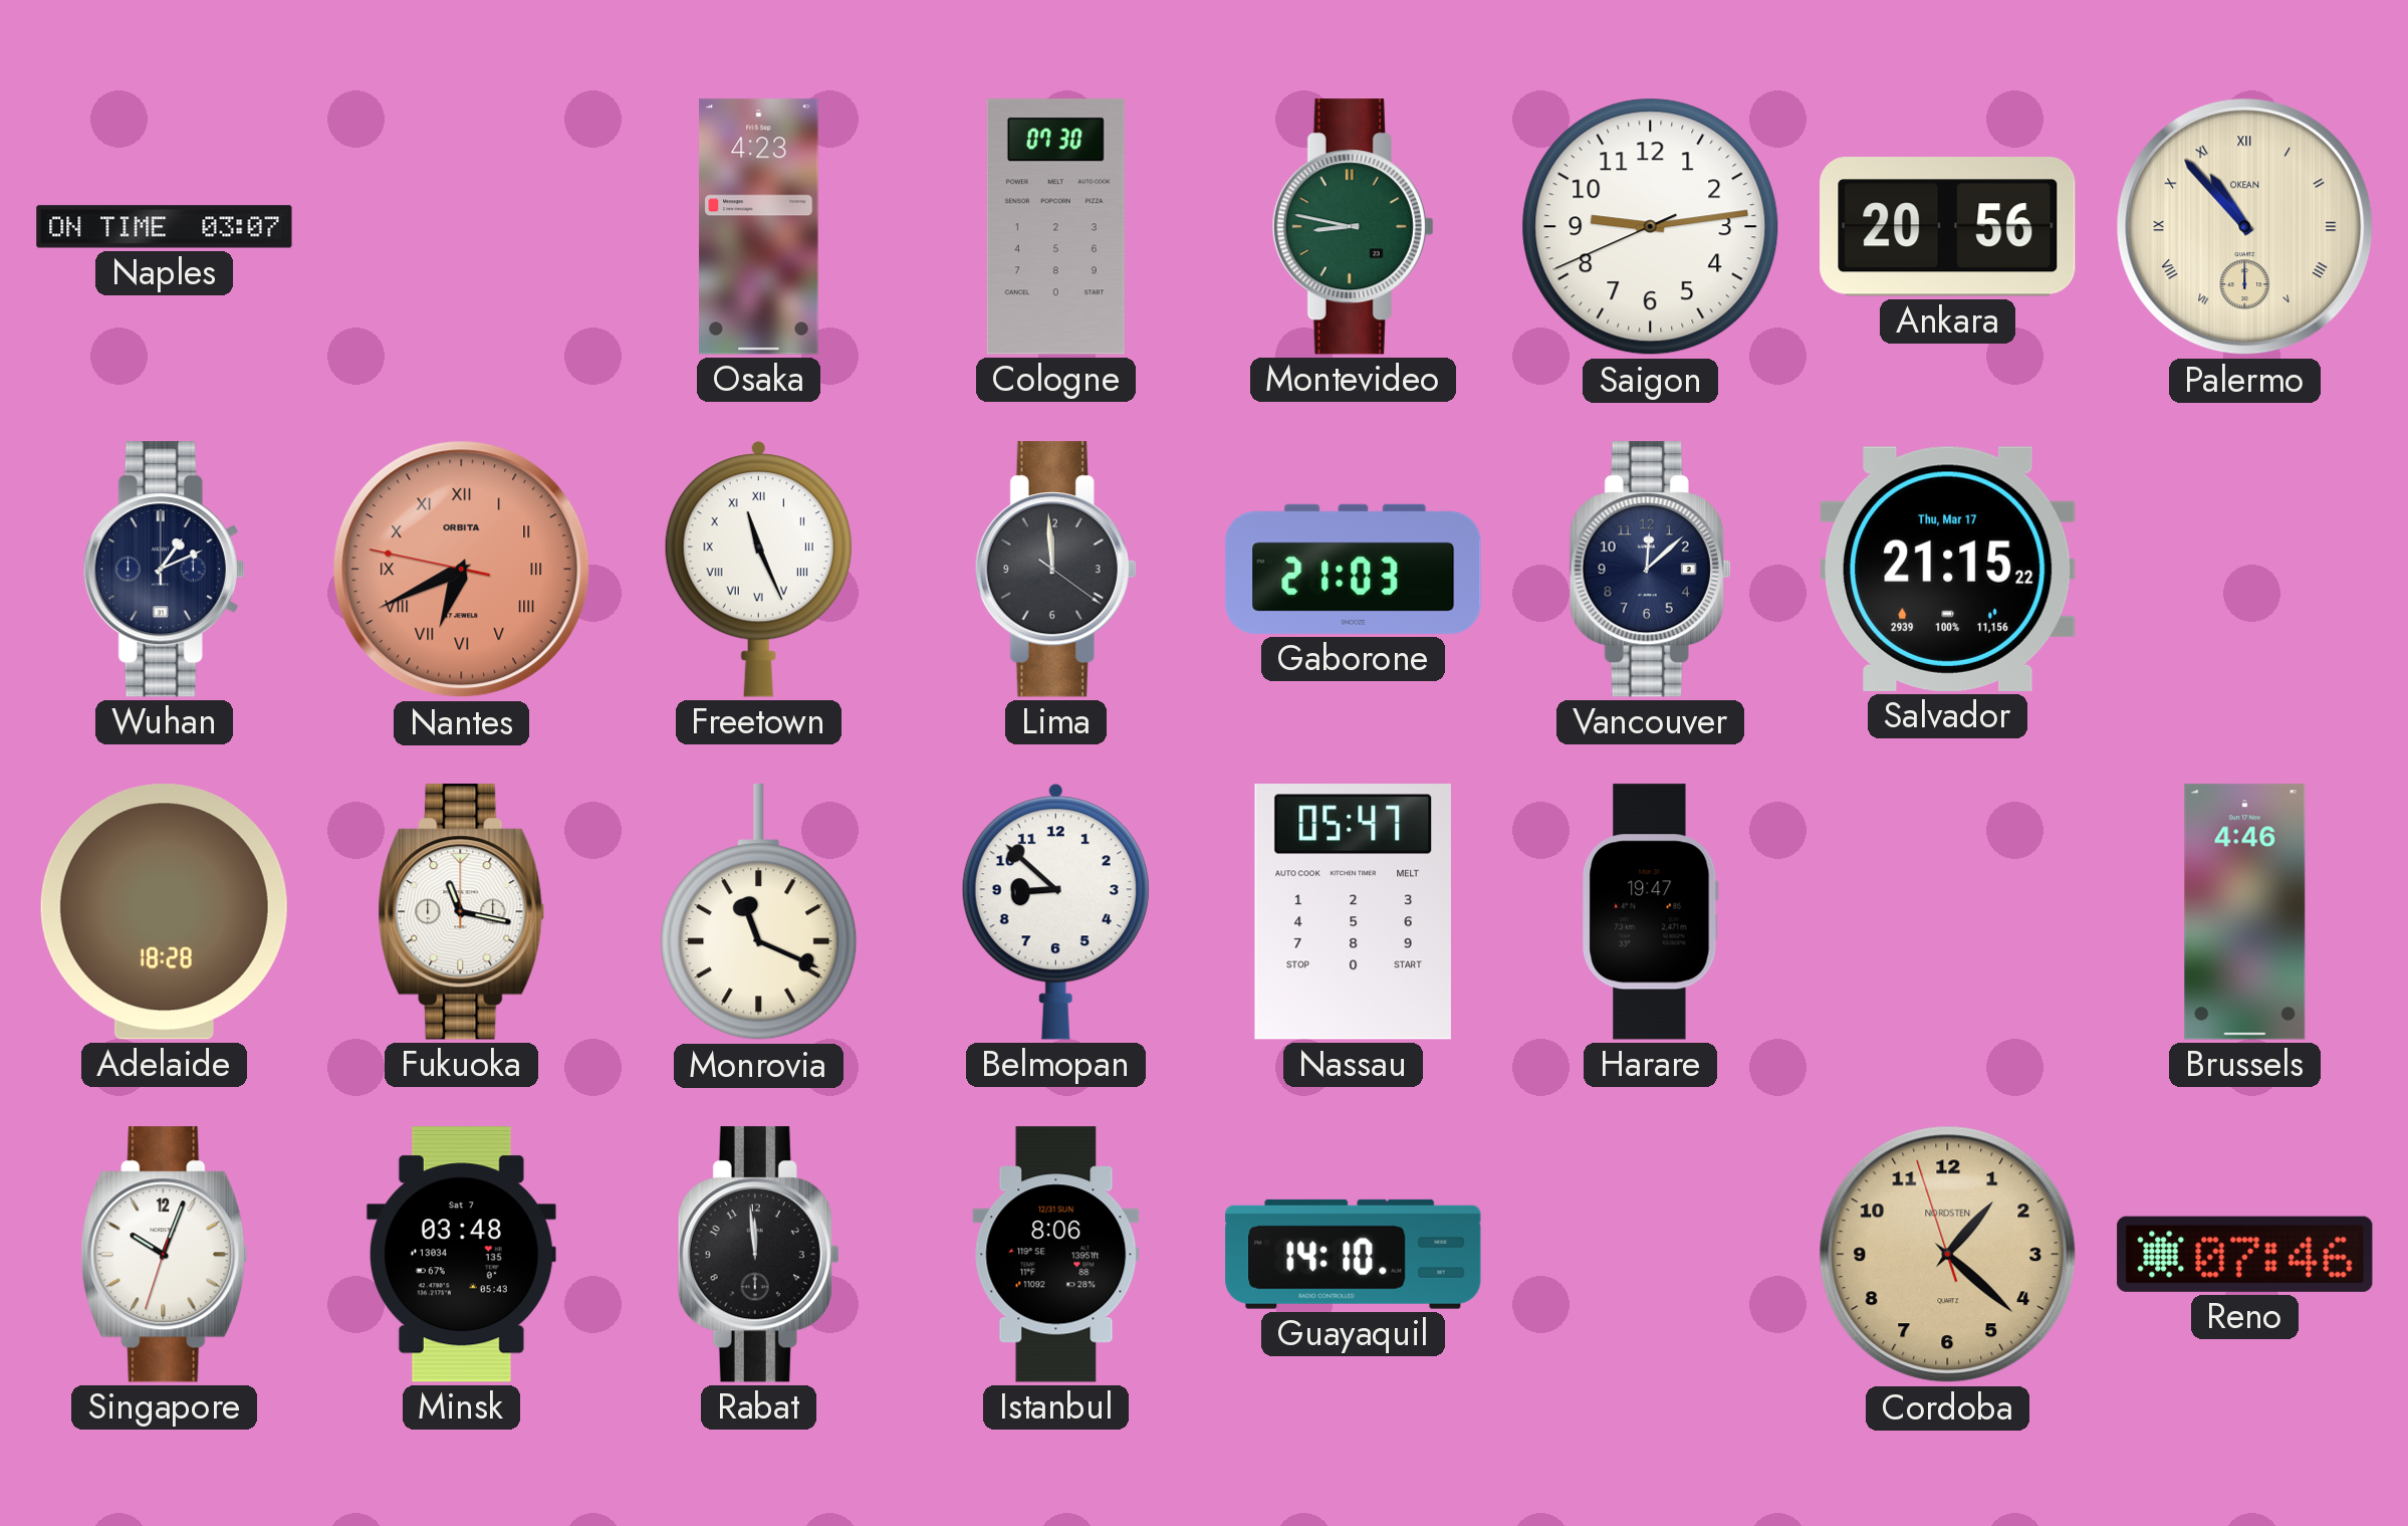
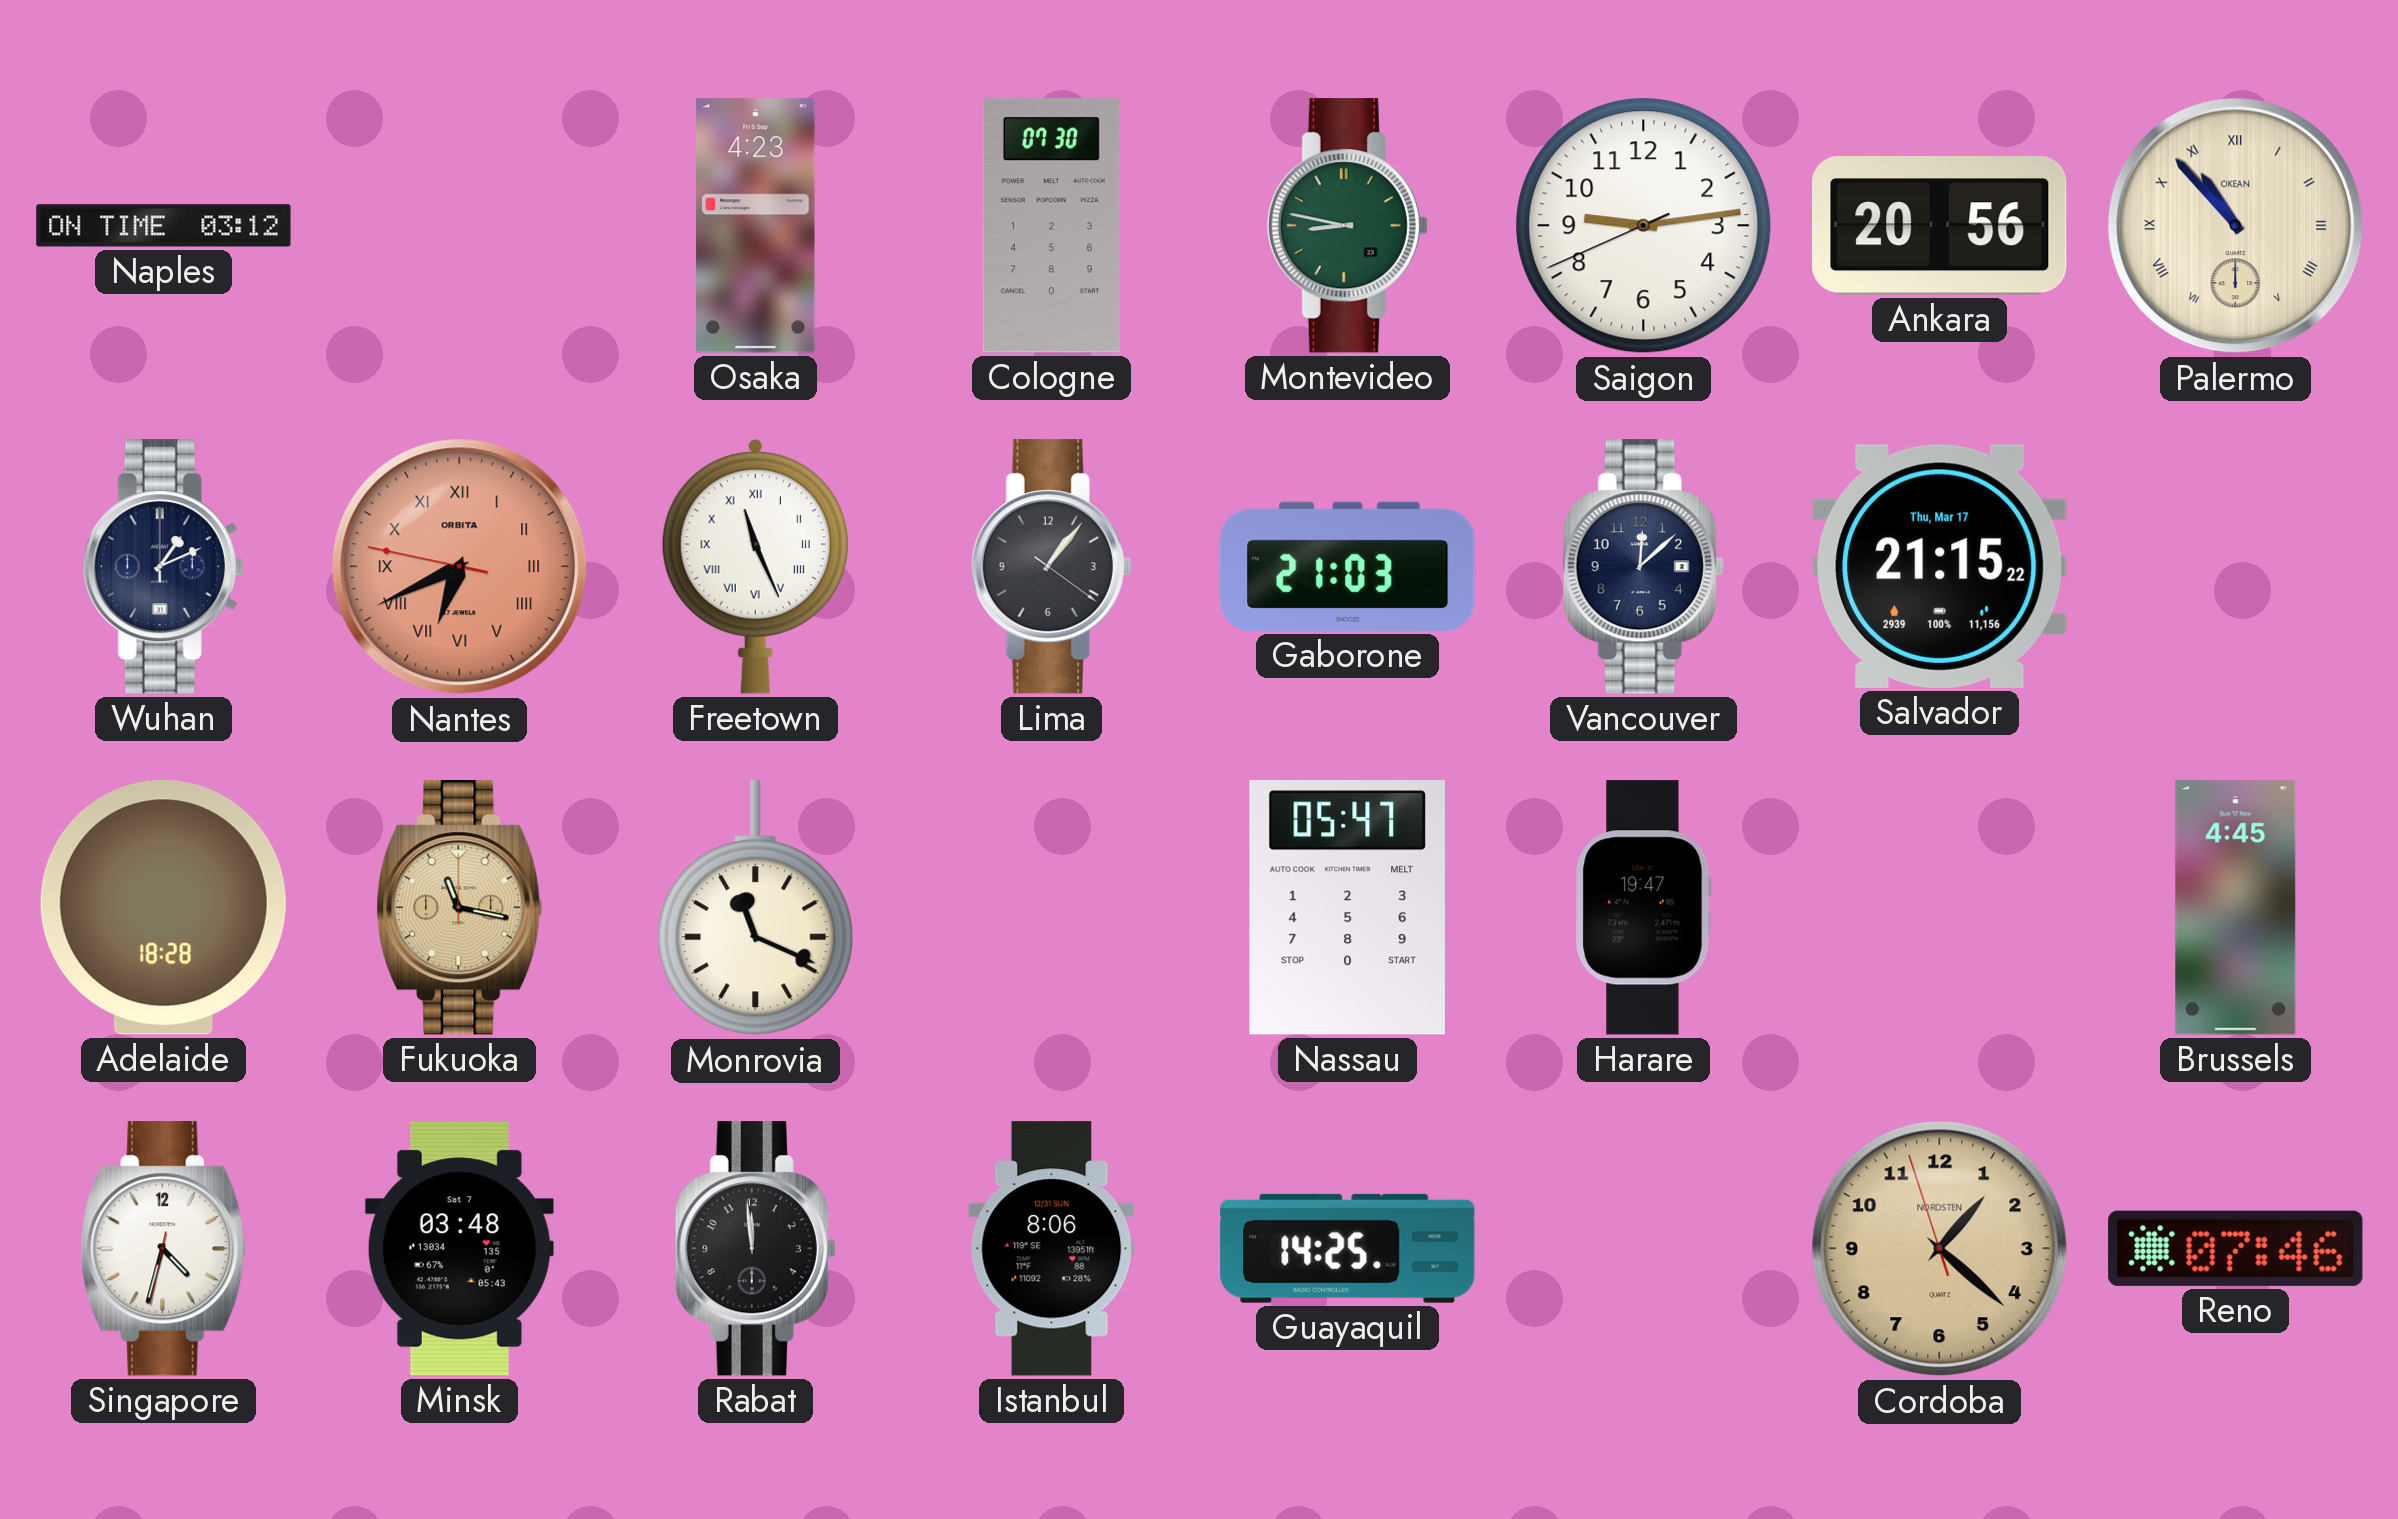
Naples: 03:07 -> 03:12
Lima: 11:59 -> 1:06
Fukuoka dial: white -> champagne
Belmopan: 8:52 -> none
Brussels: 4:46 -> 4:45
Singapore: 10:03 -> 4:32
Guayaquil: 14:10 -> 14:25
